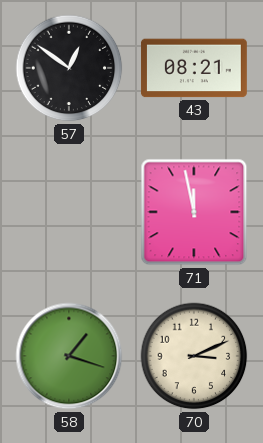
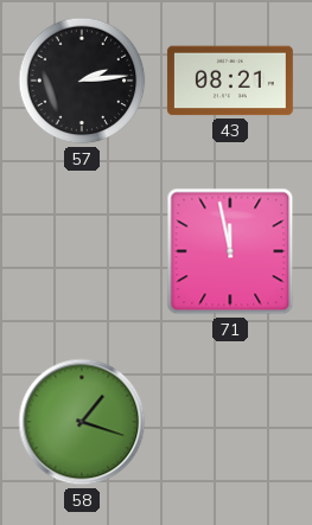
57: 12:51 -> 2:14
70: 3:11 -> none
